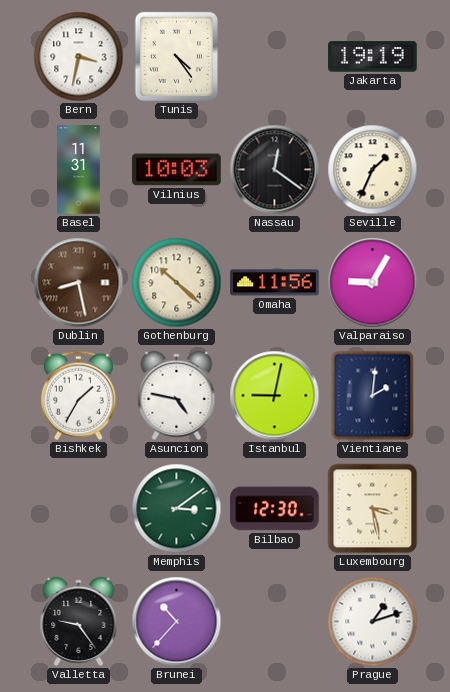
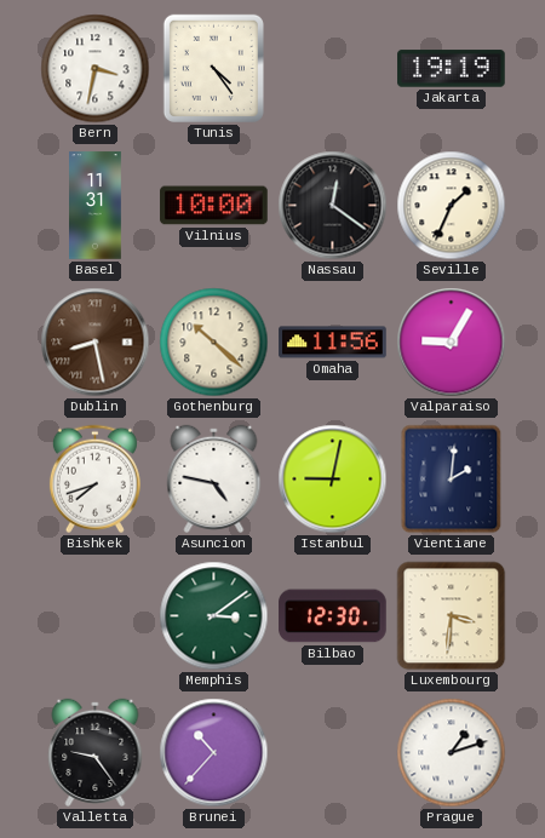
Vilnius: 10:03 -> 10:00
Bishkek: 1:35 -> 7:42
Luxembourg: 3:28 -> 3:31
